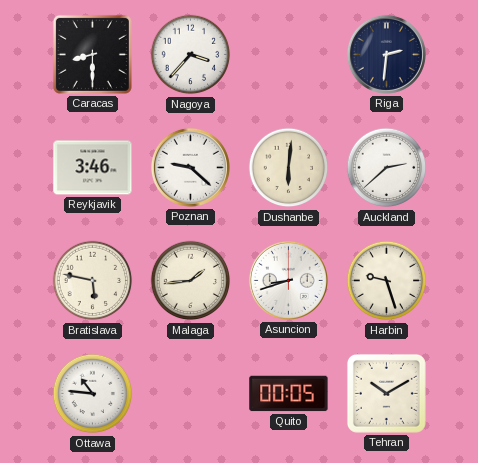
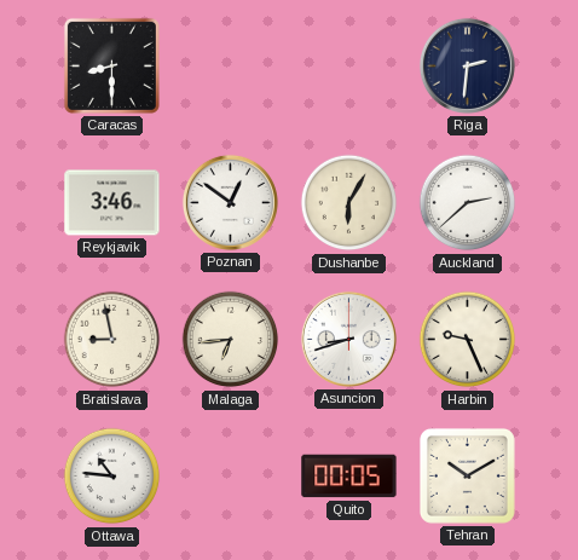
Nagoya: 3:37 -> none
Poznan: 9:22 -> 12:51
Dushanbe: 6:01 -> 6:05
Bratislava: 5:47 -> 8:58
Malaga: 1:44 -> 6:44
Harbin: 9:27 -> 9:26
